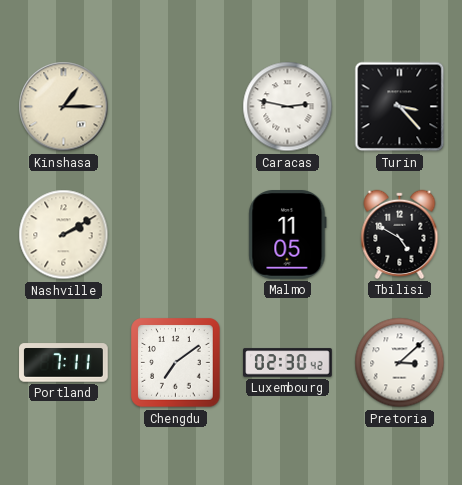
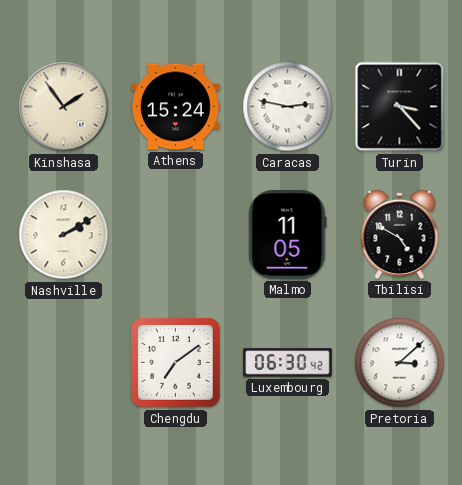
Kinshasa: 1:15 -> 1:54
Athens: none -> 15:24
Portland: 7:11 -> none
Luxembourg: 02:30 -> 06:30
